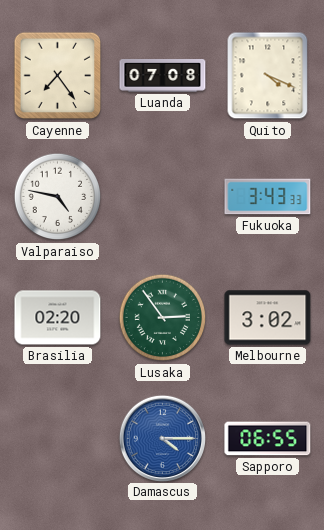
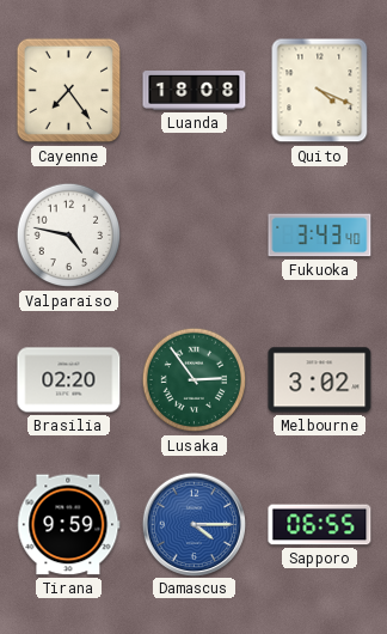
Luanda: 07:08 -> 18:08
Fukuoka: 3:43:33 -> 3:43:40
Tirana: none -> 9:59
